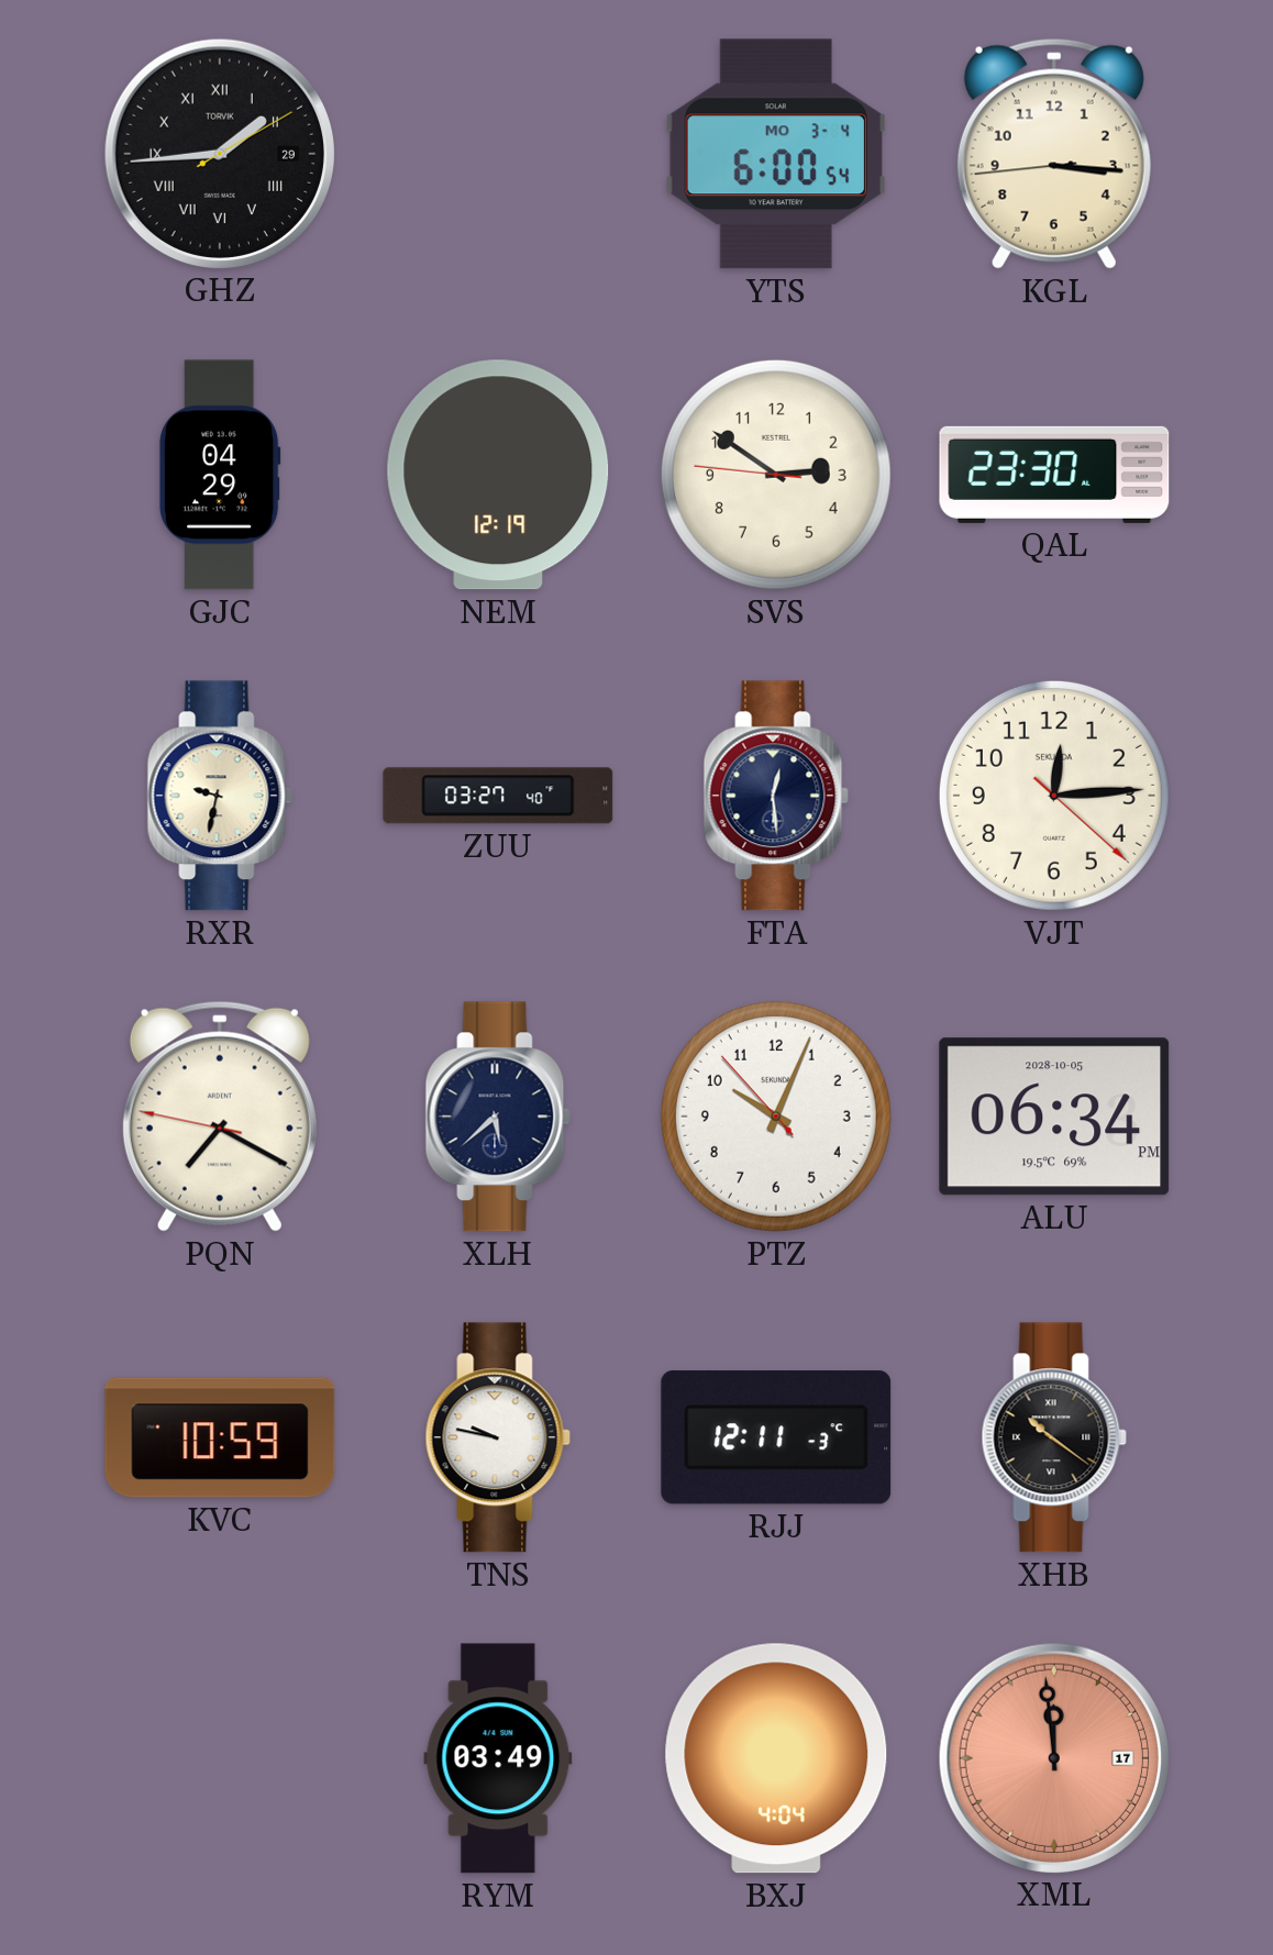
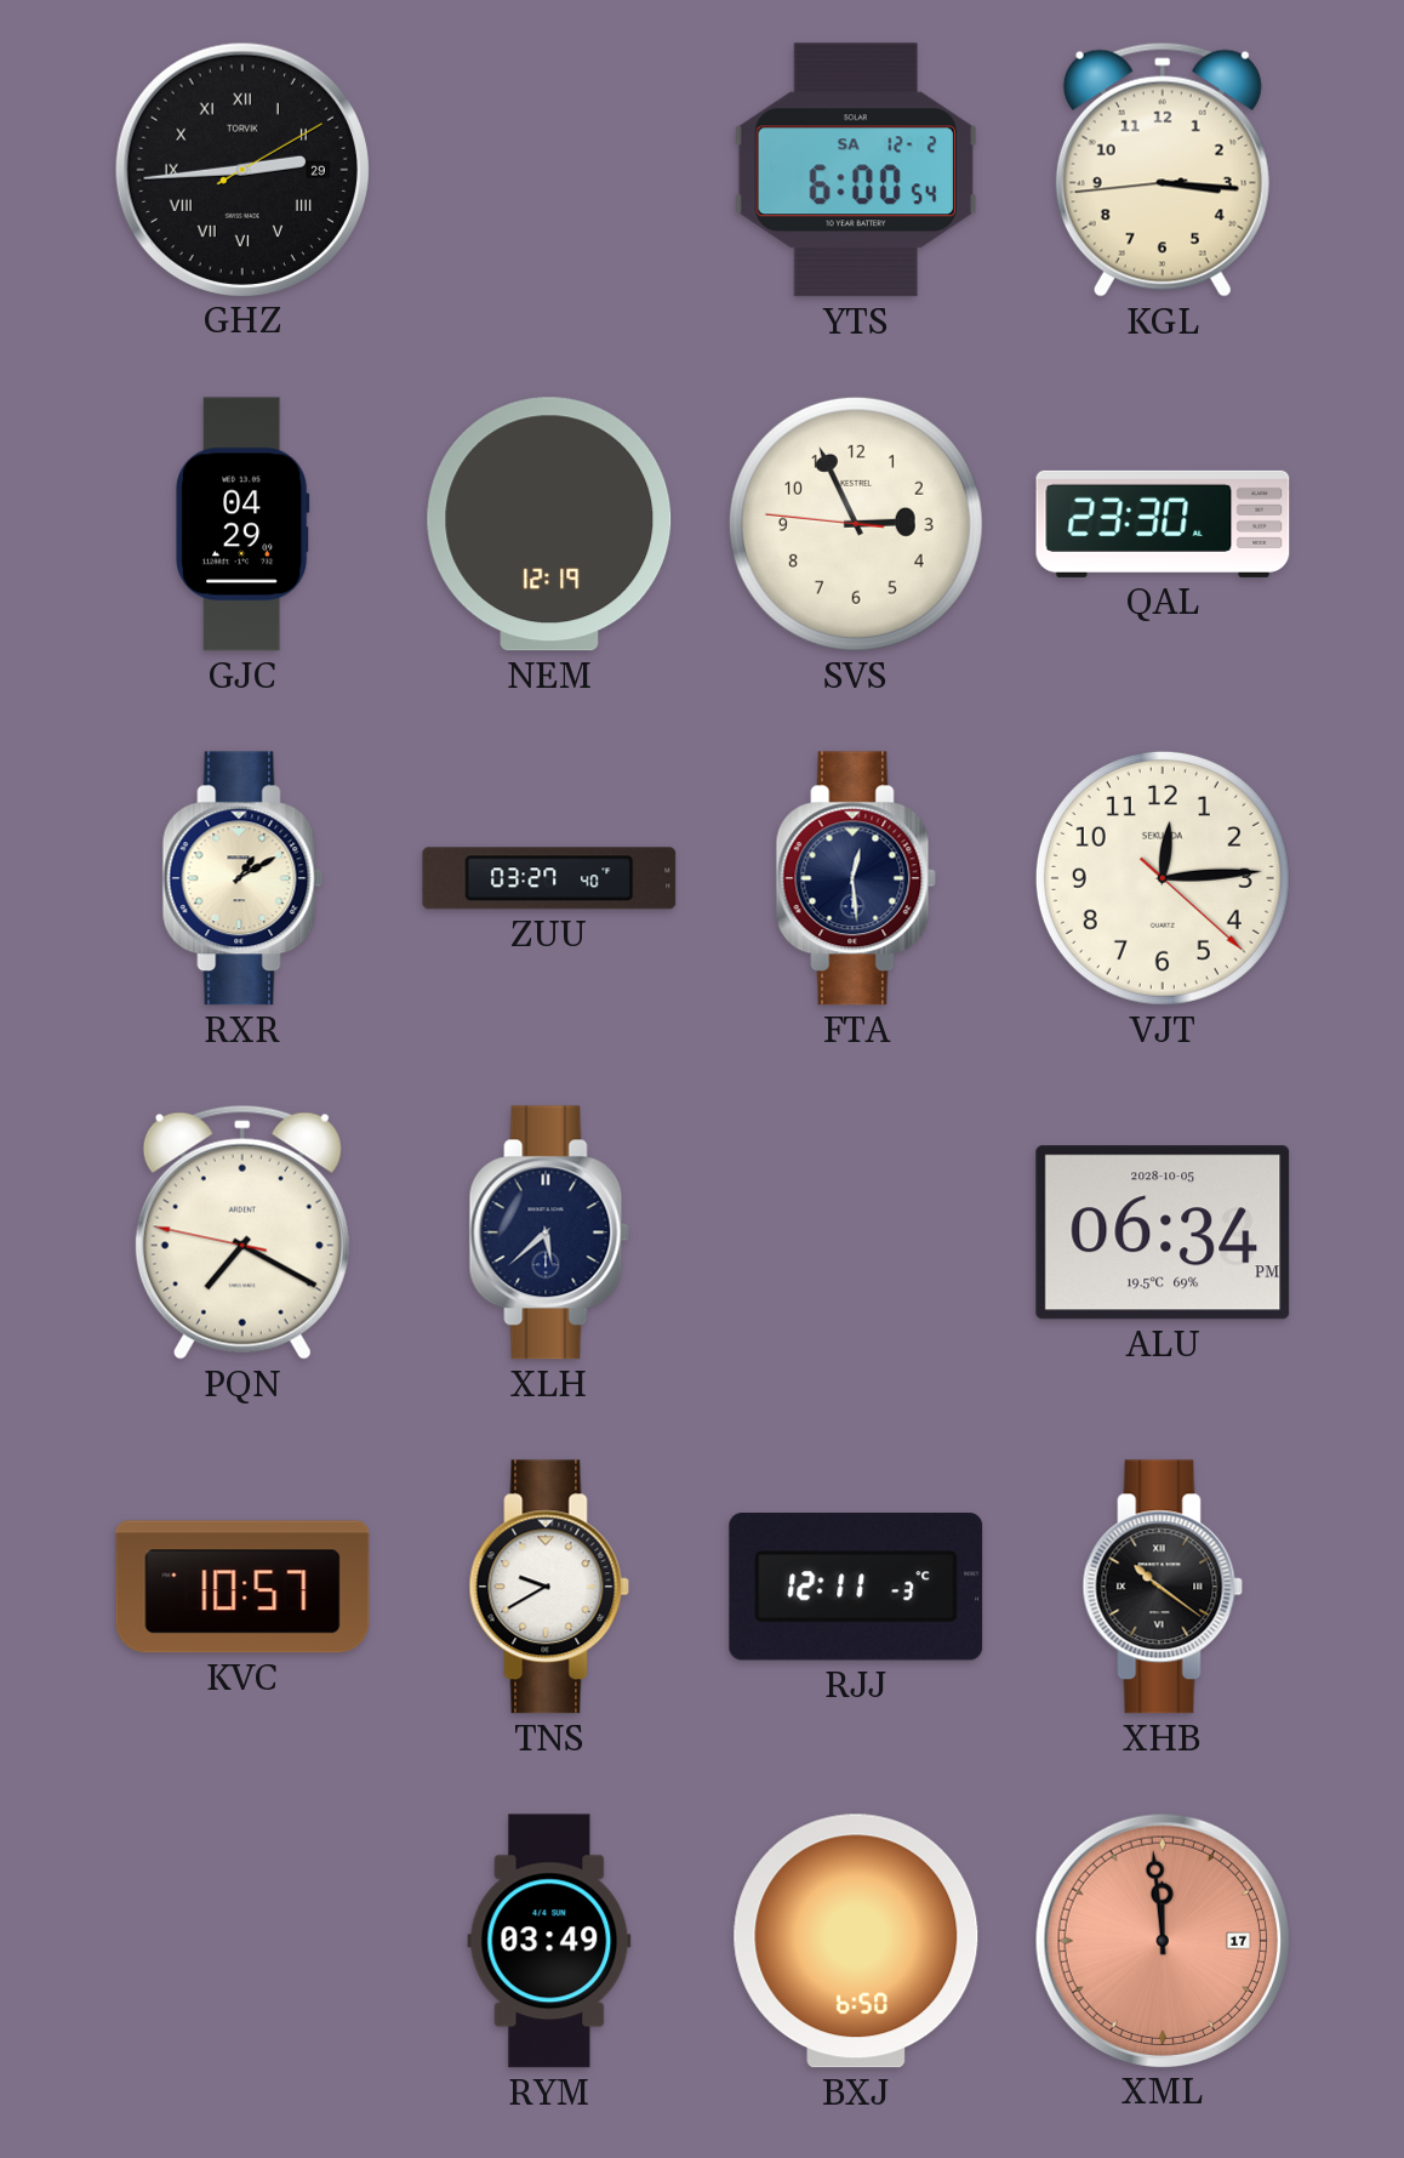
GHZ: 1:44 -> 2:44
YTS date: MO 3-4 -> SA 12-2
SVS: 2:50 -> 2:55
RXR: 9:32 -> 1:10
PTZ: 10:03 -> none
KVC: 10:59 -> 10:57
TNS: 9:47 -> 9:40
BXJ: 4:04 -> 6:50
